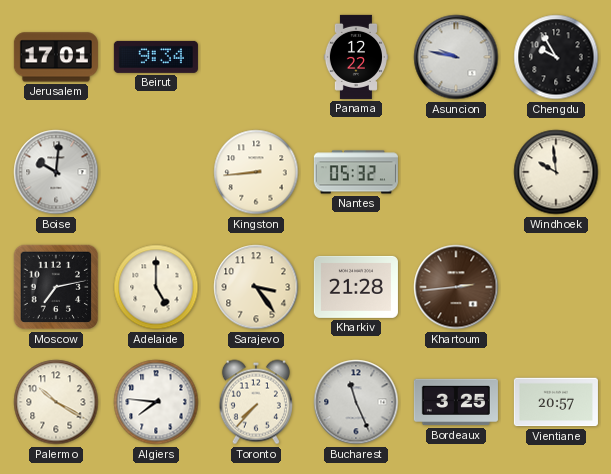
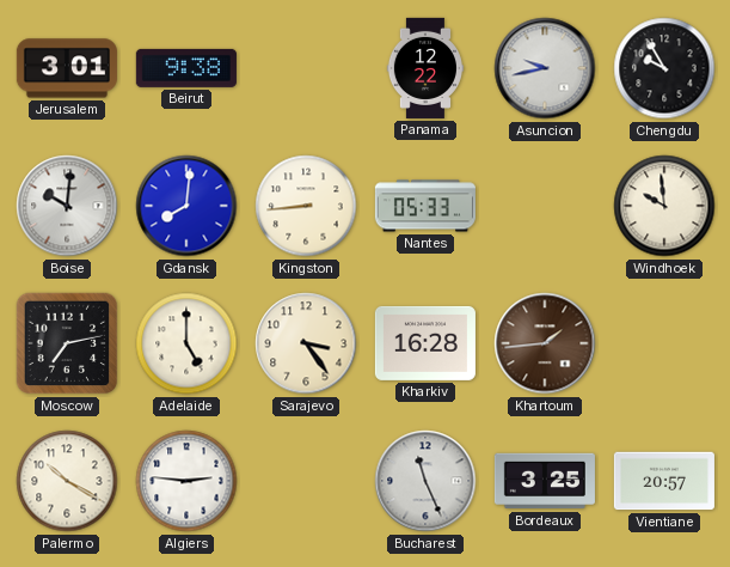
Jerusalem: 17:01 -> 3:01
Beirut: 9:34 -> 9:38
Asuncion: 9:47 -> 9:43
Gdansk: none -> 8:01
Nantes: 05:32 -> 05:33
Kharkiv: 21:28 -> 16:28
Khartoum: 2:44 -> 1:44
Algiers: 7:46 -> 2:46
Toronto: 7:37 -> none
